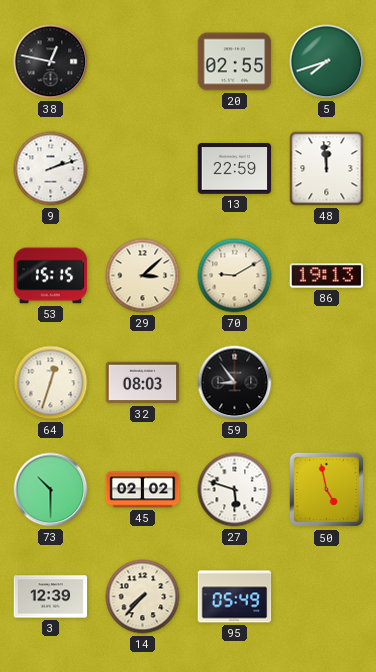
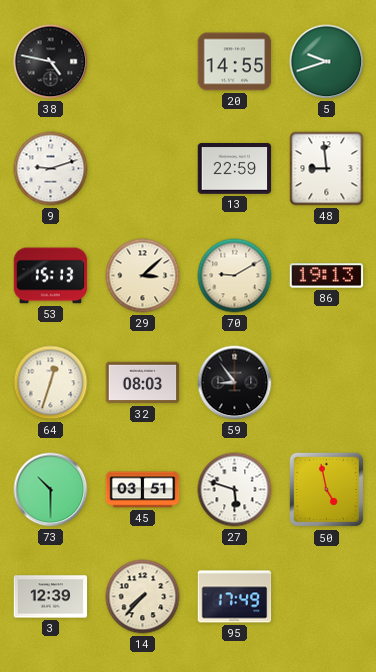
38: 12:47 -> 4:47
20: 02:55 -> 14:55
5: 7:42 -> 9:42
9: 2:12 -> 9:12
48: 11:59 -> 8:59
53: 15:15 -> 15:13
45: 02:02 -> 03:51
95: 05:49 -> 17:49
